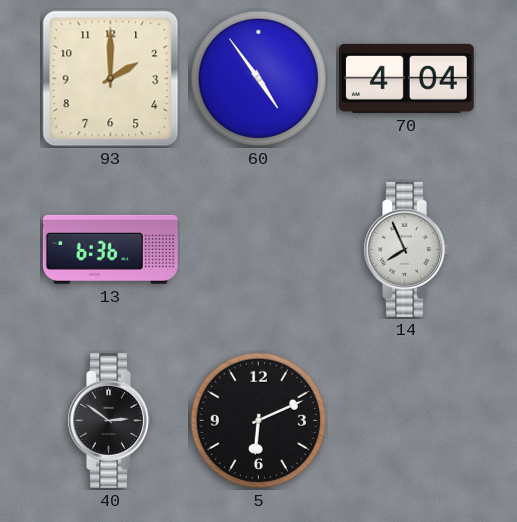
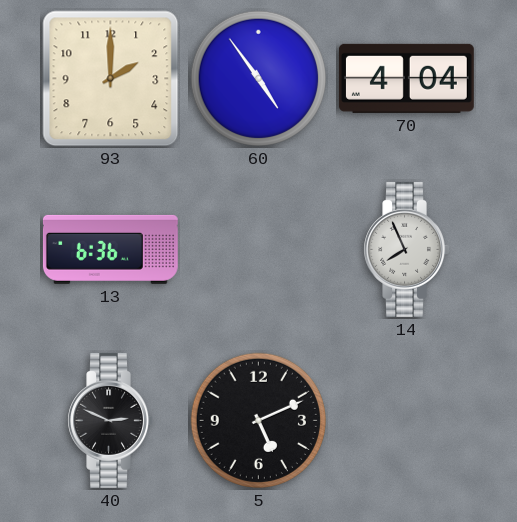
40: 2:51 -> 2:49
5: 6:11 -> 5:11
